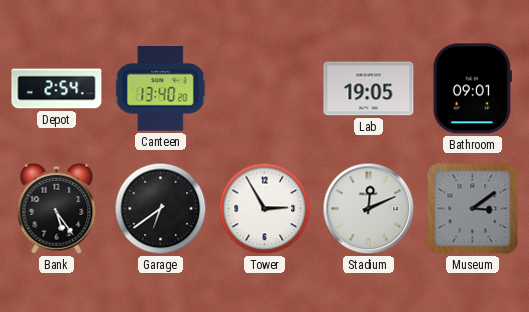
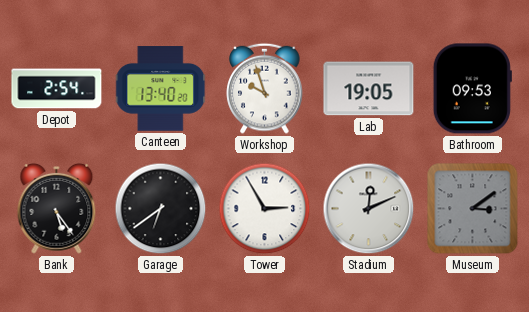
Workshop: none -> 9:57
Bathroom: 09:01 -> 09:53
